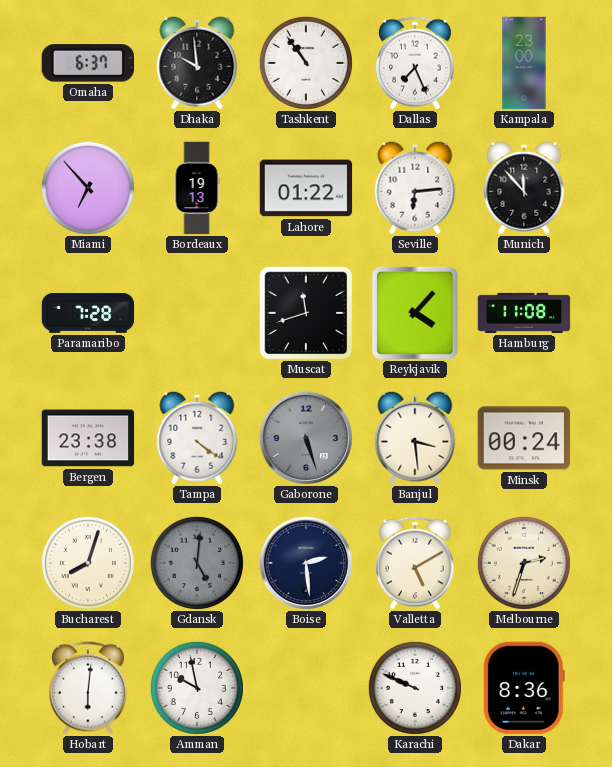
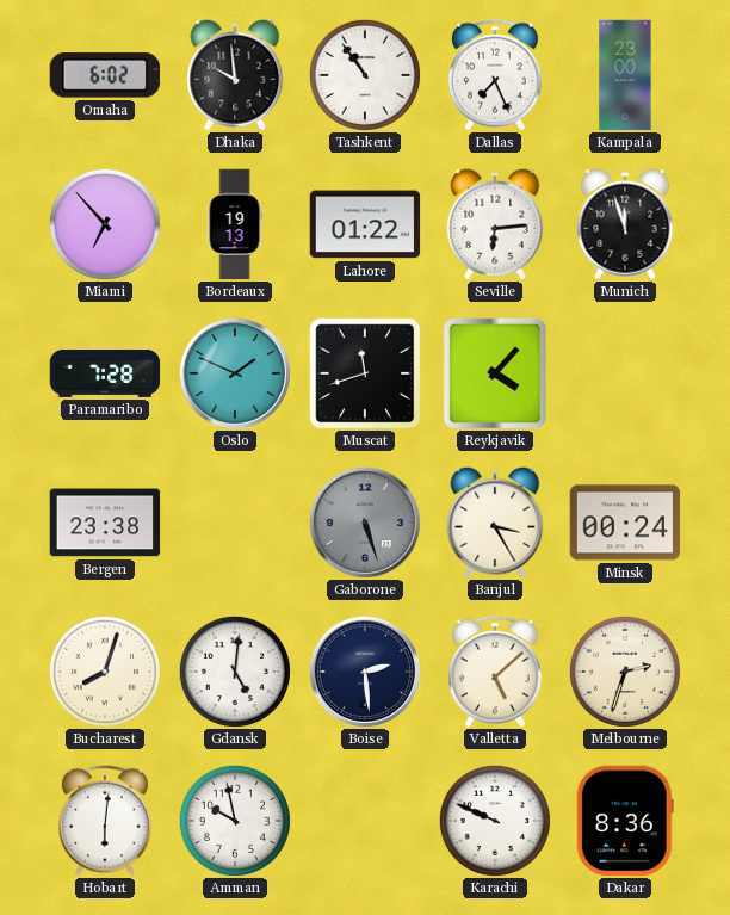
Omaha: 6:37 -> 6:02
Munich: 11:53 -> 11:57
Oslo: none -> 1:49
Hamburg: 11:08 -> none
Tampa: 4:21 -> none
Banjul: 3:29 -> 3:25
Gdansk dial: grey -> white
Valletta: 5:10 -> 5:08
